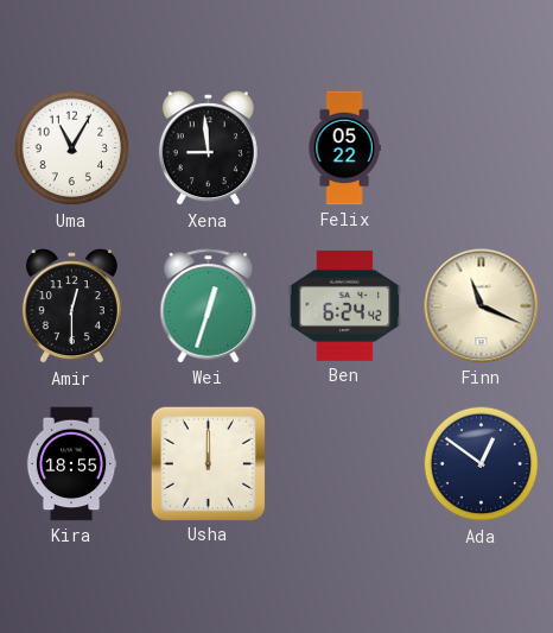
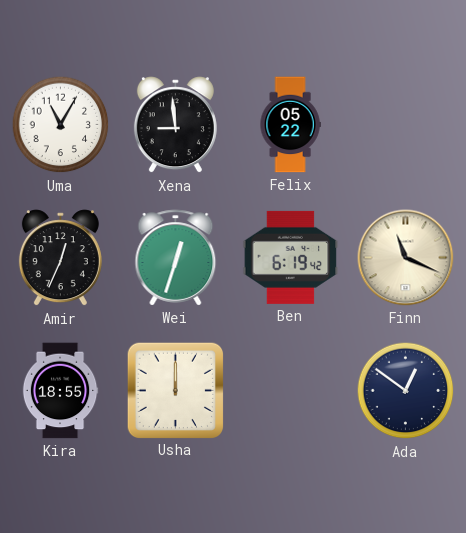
Amir: 12:30 -> 12:34
Ben: 6:24 -> 6:19
